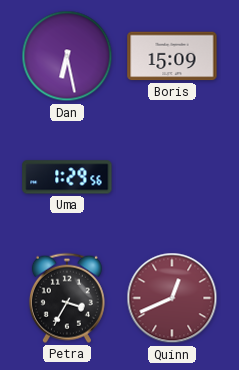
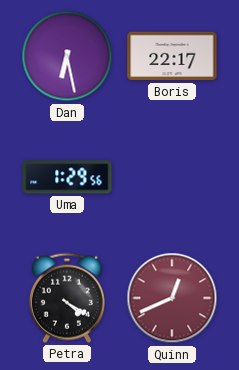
Boris: 15:09 -> 22:17
Petra: 3:35 -> 4:20
